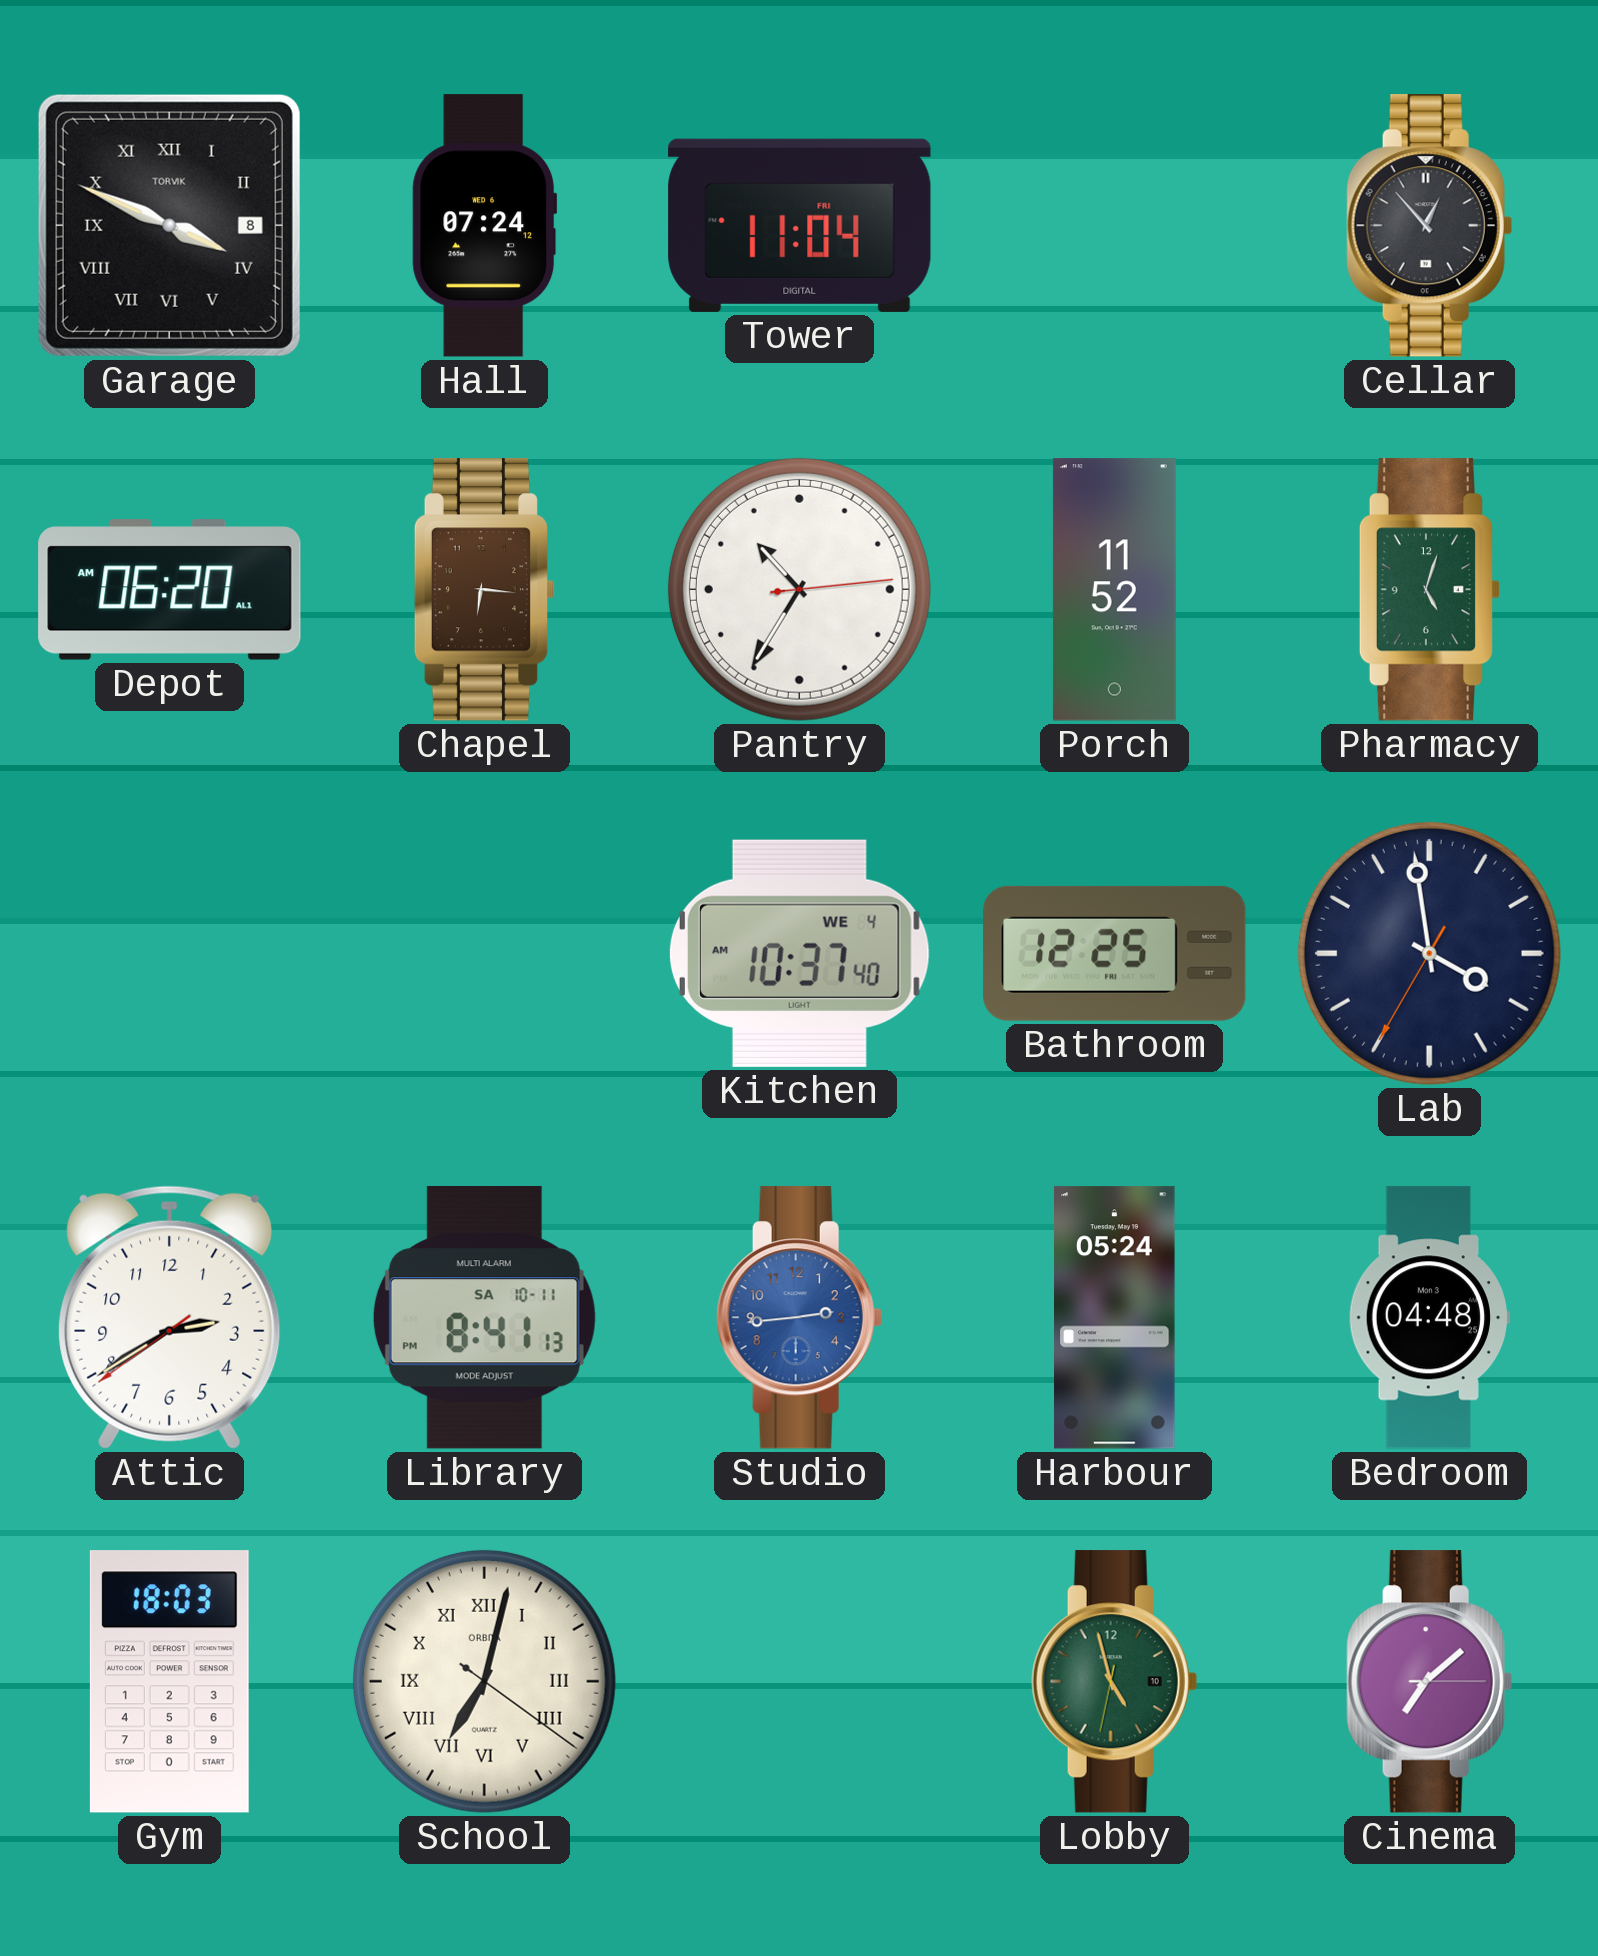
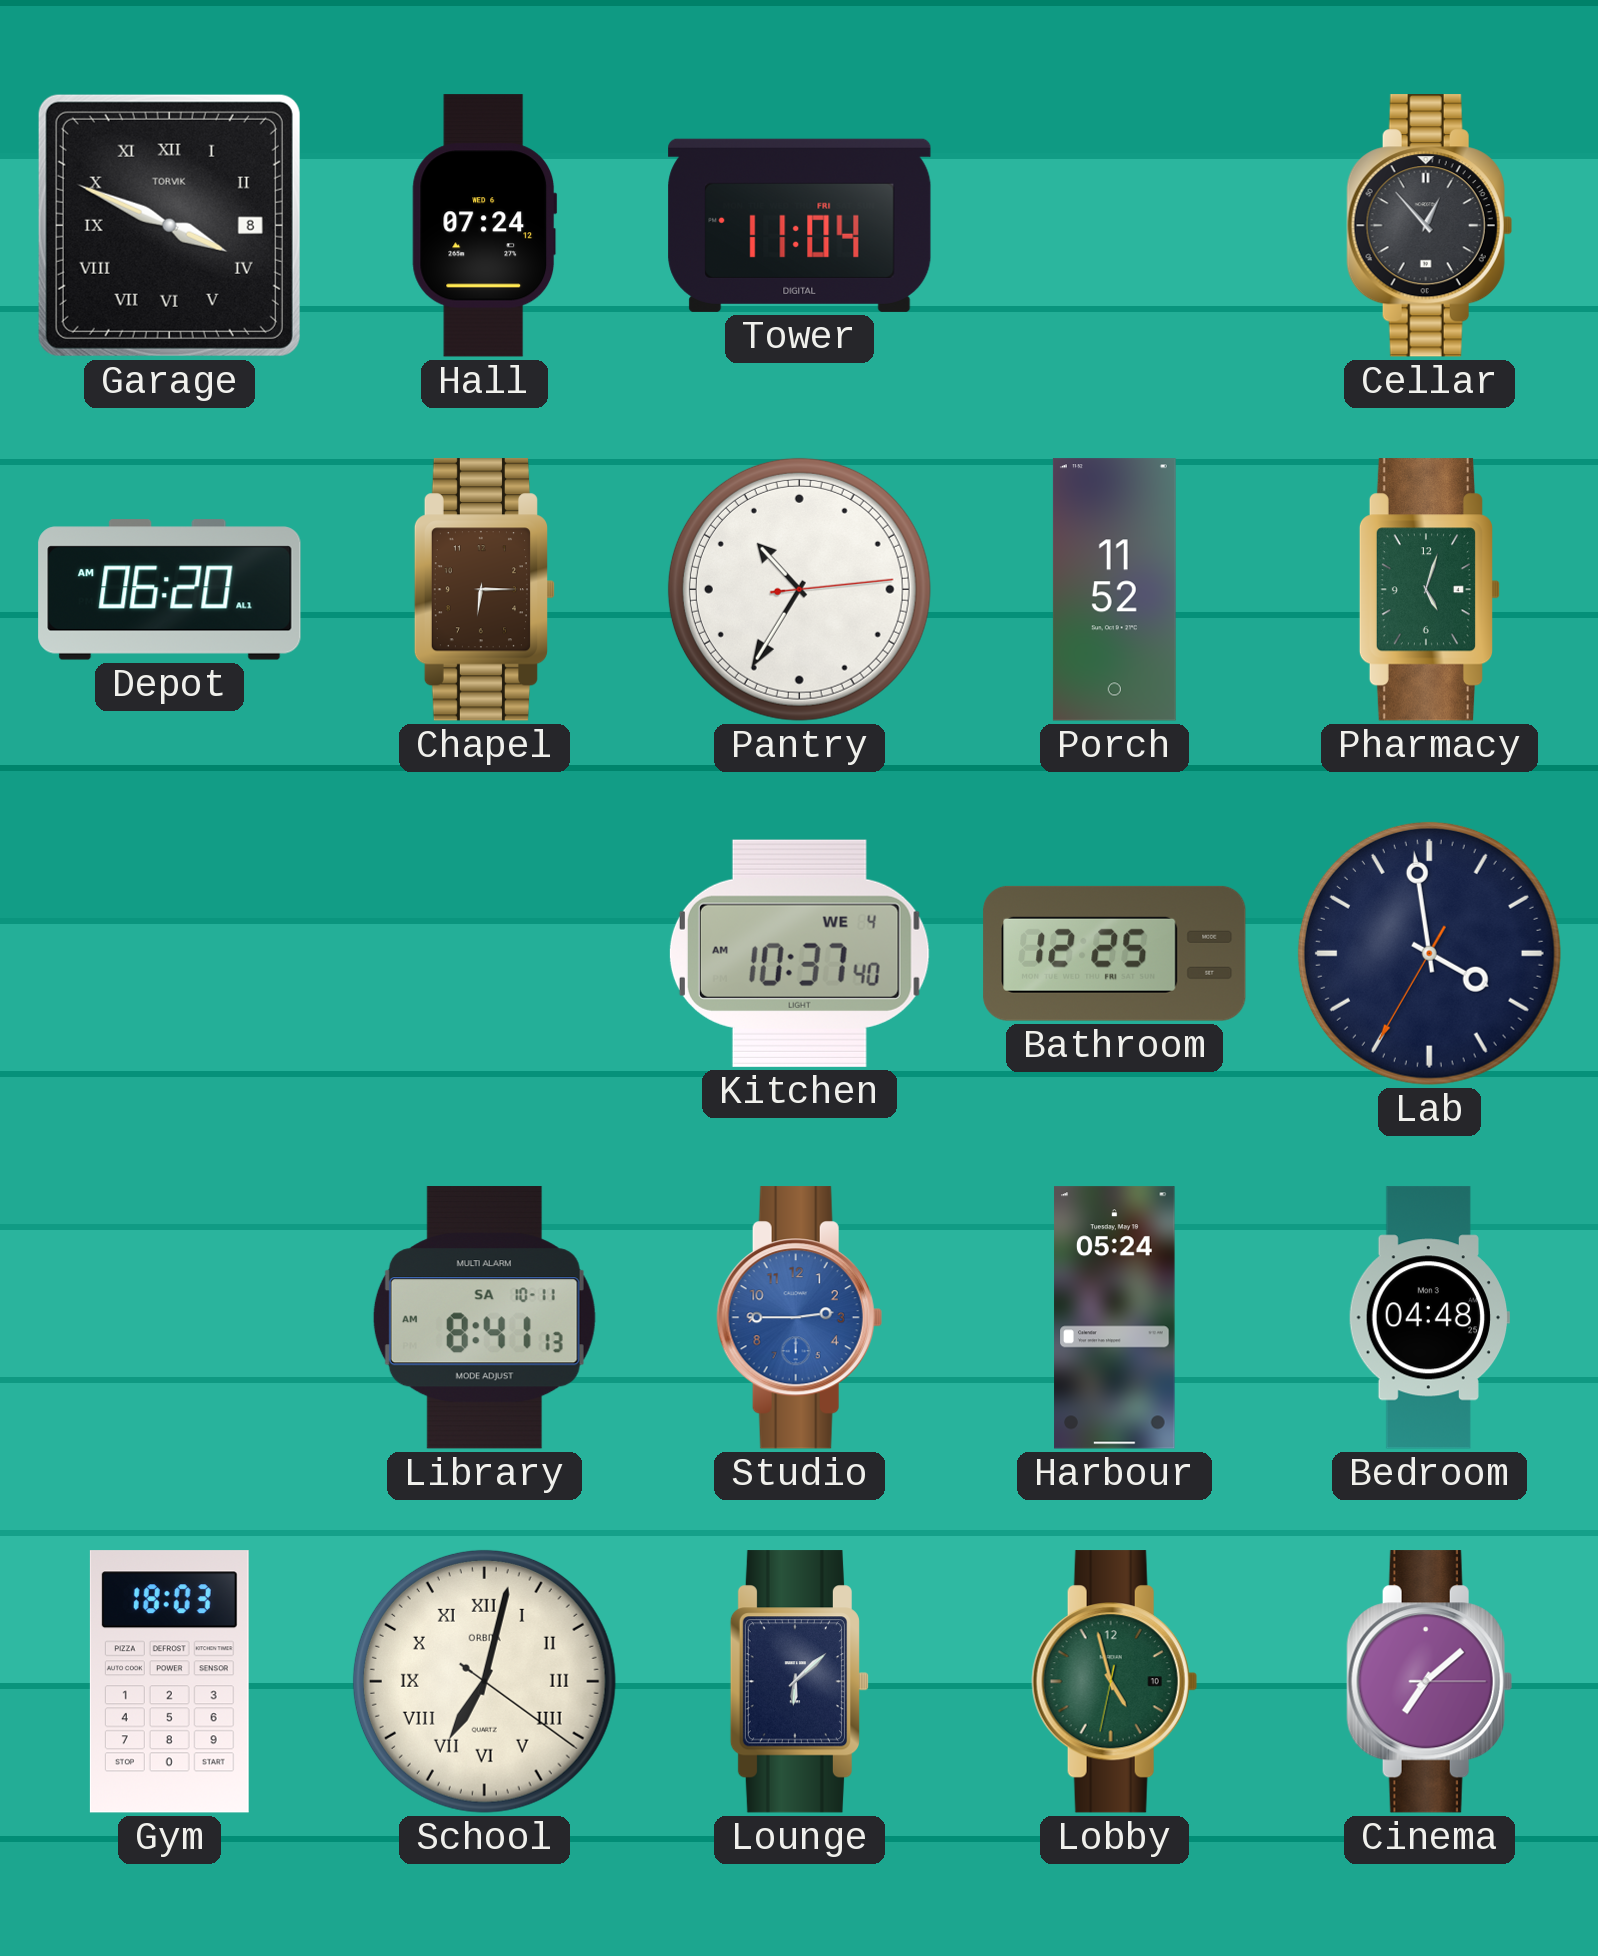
Chapel: 6:16 -> 6:15
Attic: 2:39 -> none
Library: 8:41:13 PM -> 8:41:13 AM
Studio: 2:44 -> 2:45
Lounge: none -> 6:08
